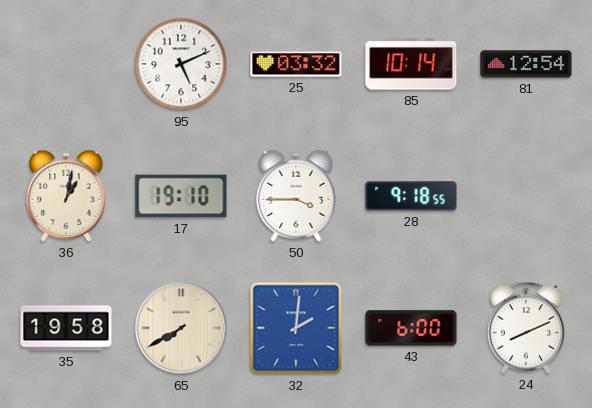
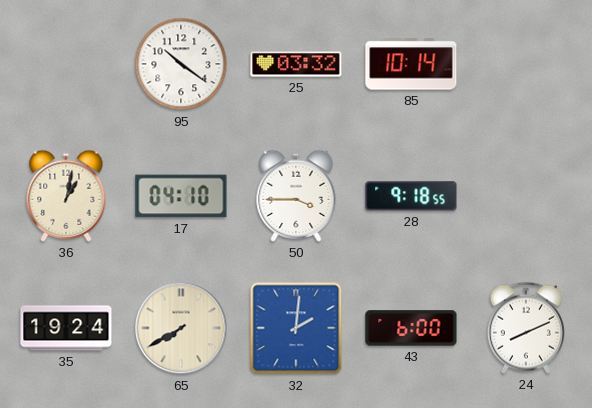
95: 5:11 -> 10:21
81: 12:54 -> none
17: 19:10 -> 04:10
35: 19:58 -> 19:24
